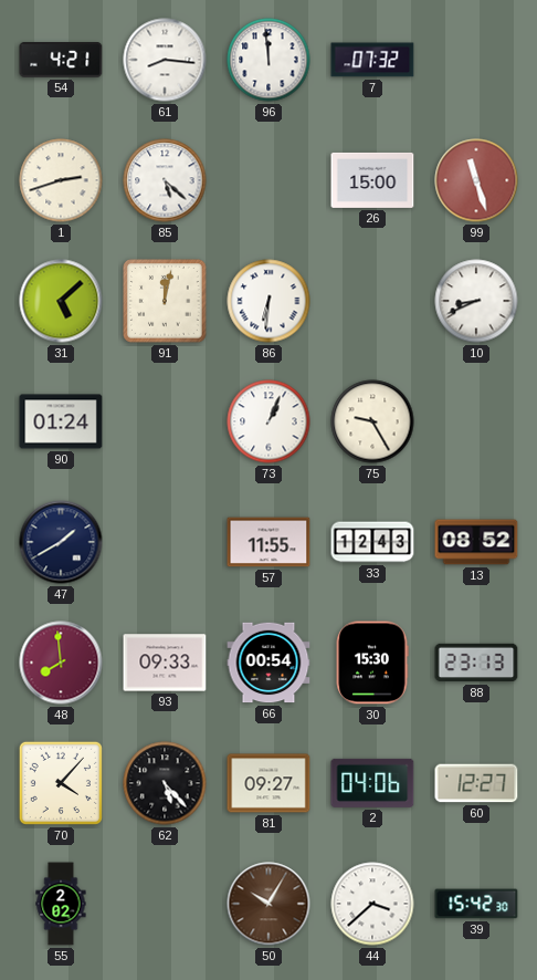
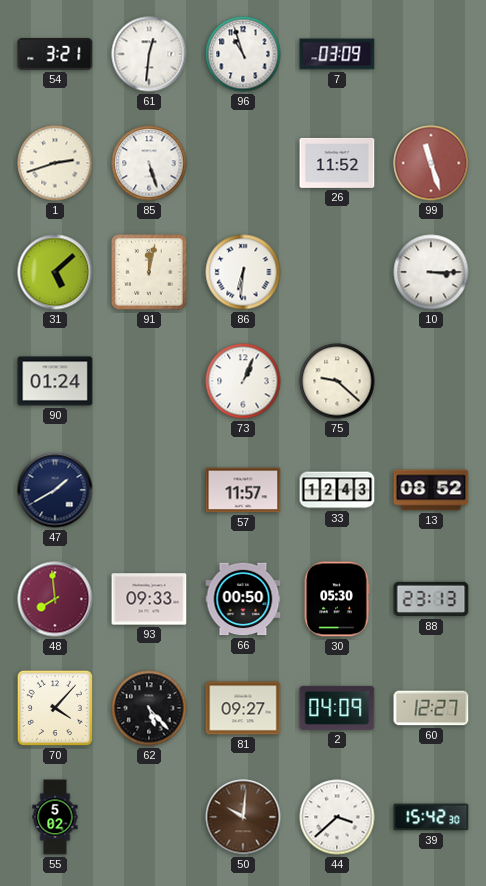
54: 4:21 -> 3:21
61: 8:16 -> 12:31
96: 11:59 -> 10:57
7: 07:32 -> 03:09
85: 5:22 -> 5:27
26: 15:00 -> 11:52
10: 8:41 -> 3:15
75: 9:25 -> 9:22
57: 11:55 -> 11:57
66: 00:54 -> 00:50
30: 15:30 -> 05:30
2: 04:06 -> 04:09
55: 2:02 -> 5:02
50: 10:05 -> 10:01
